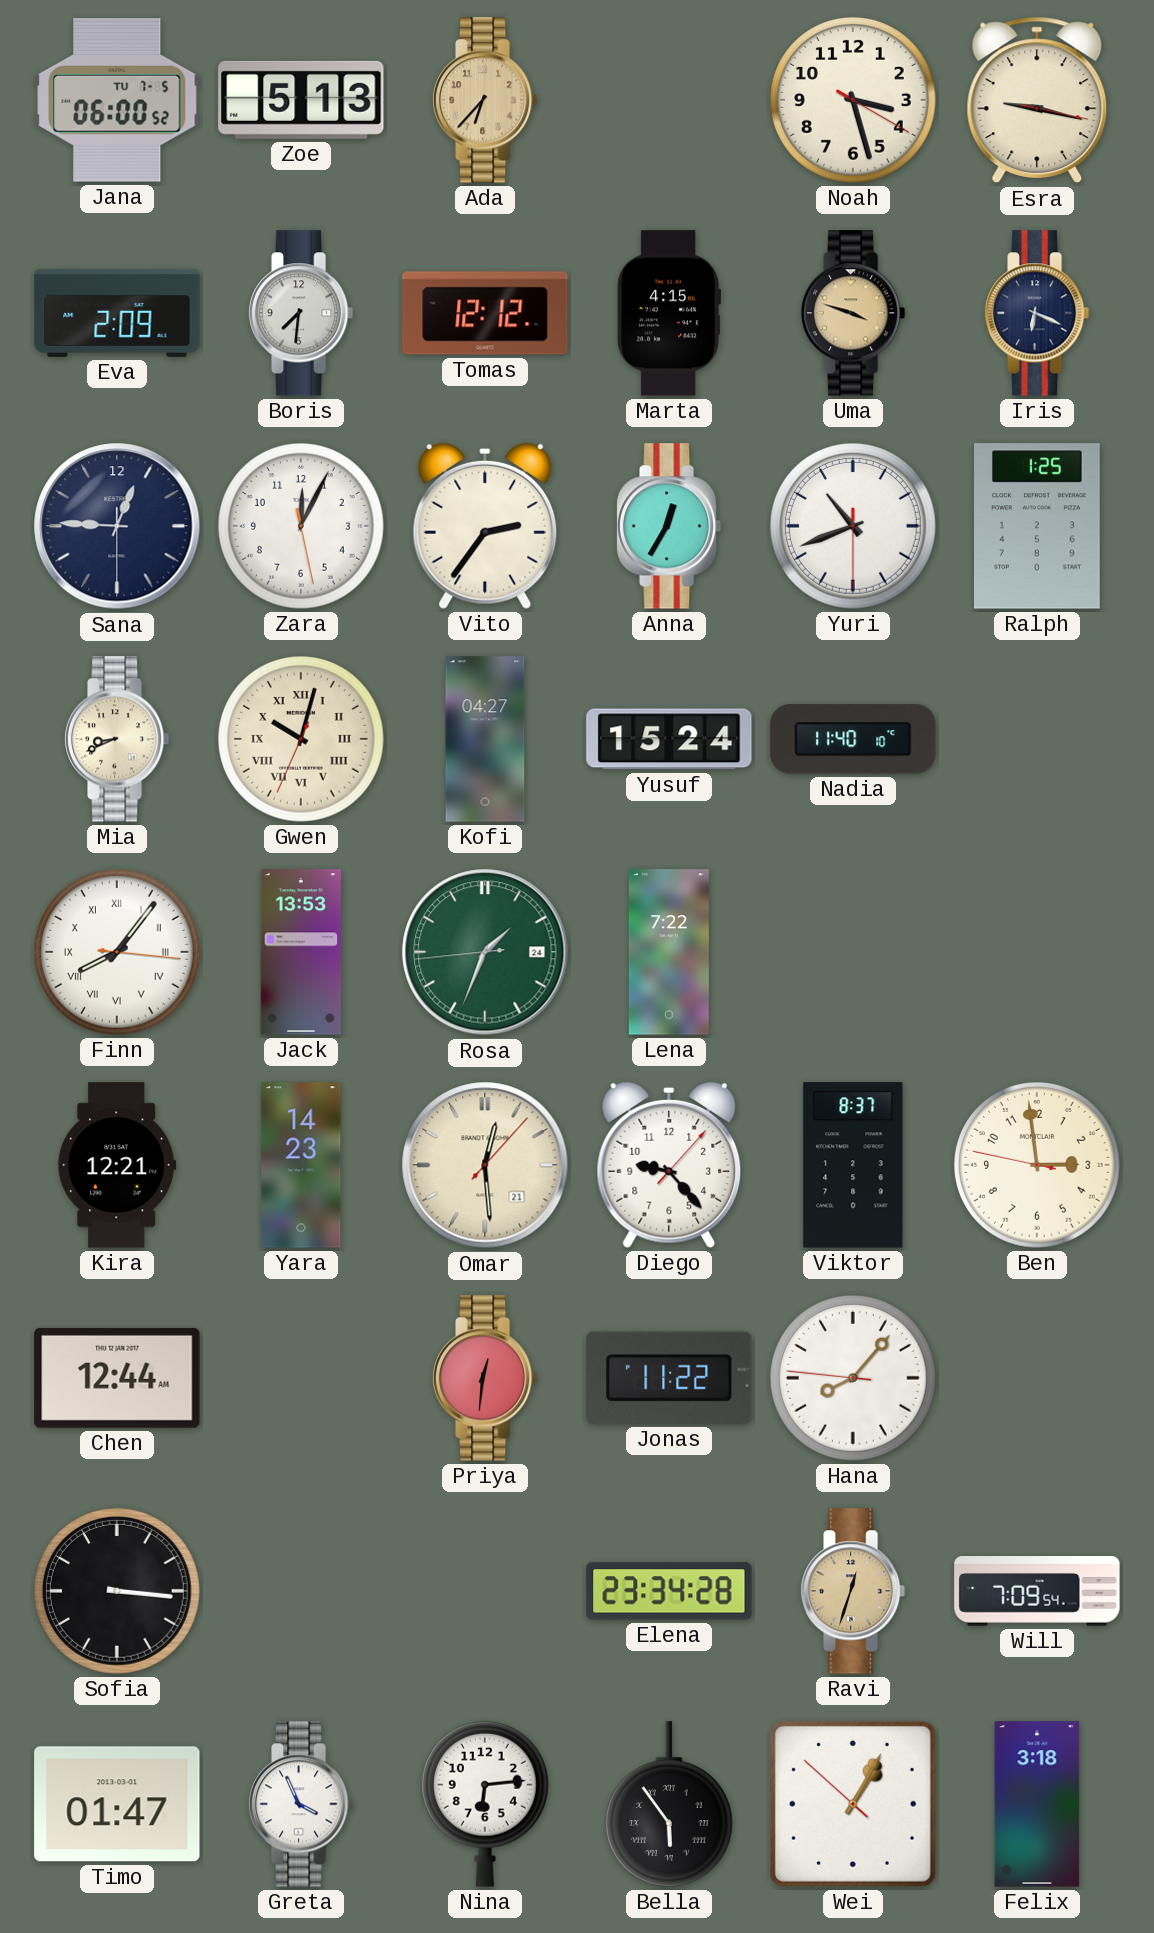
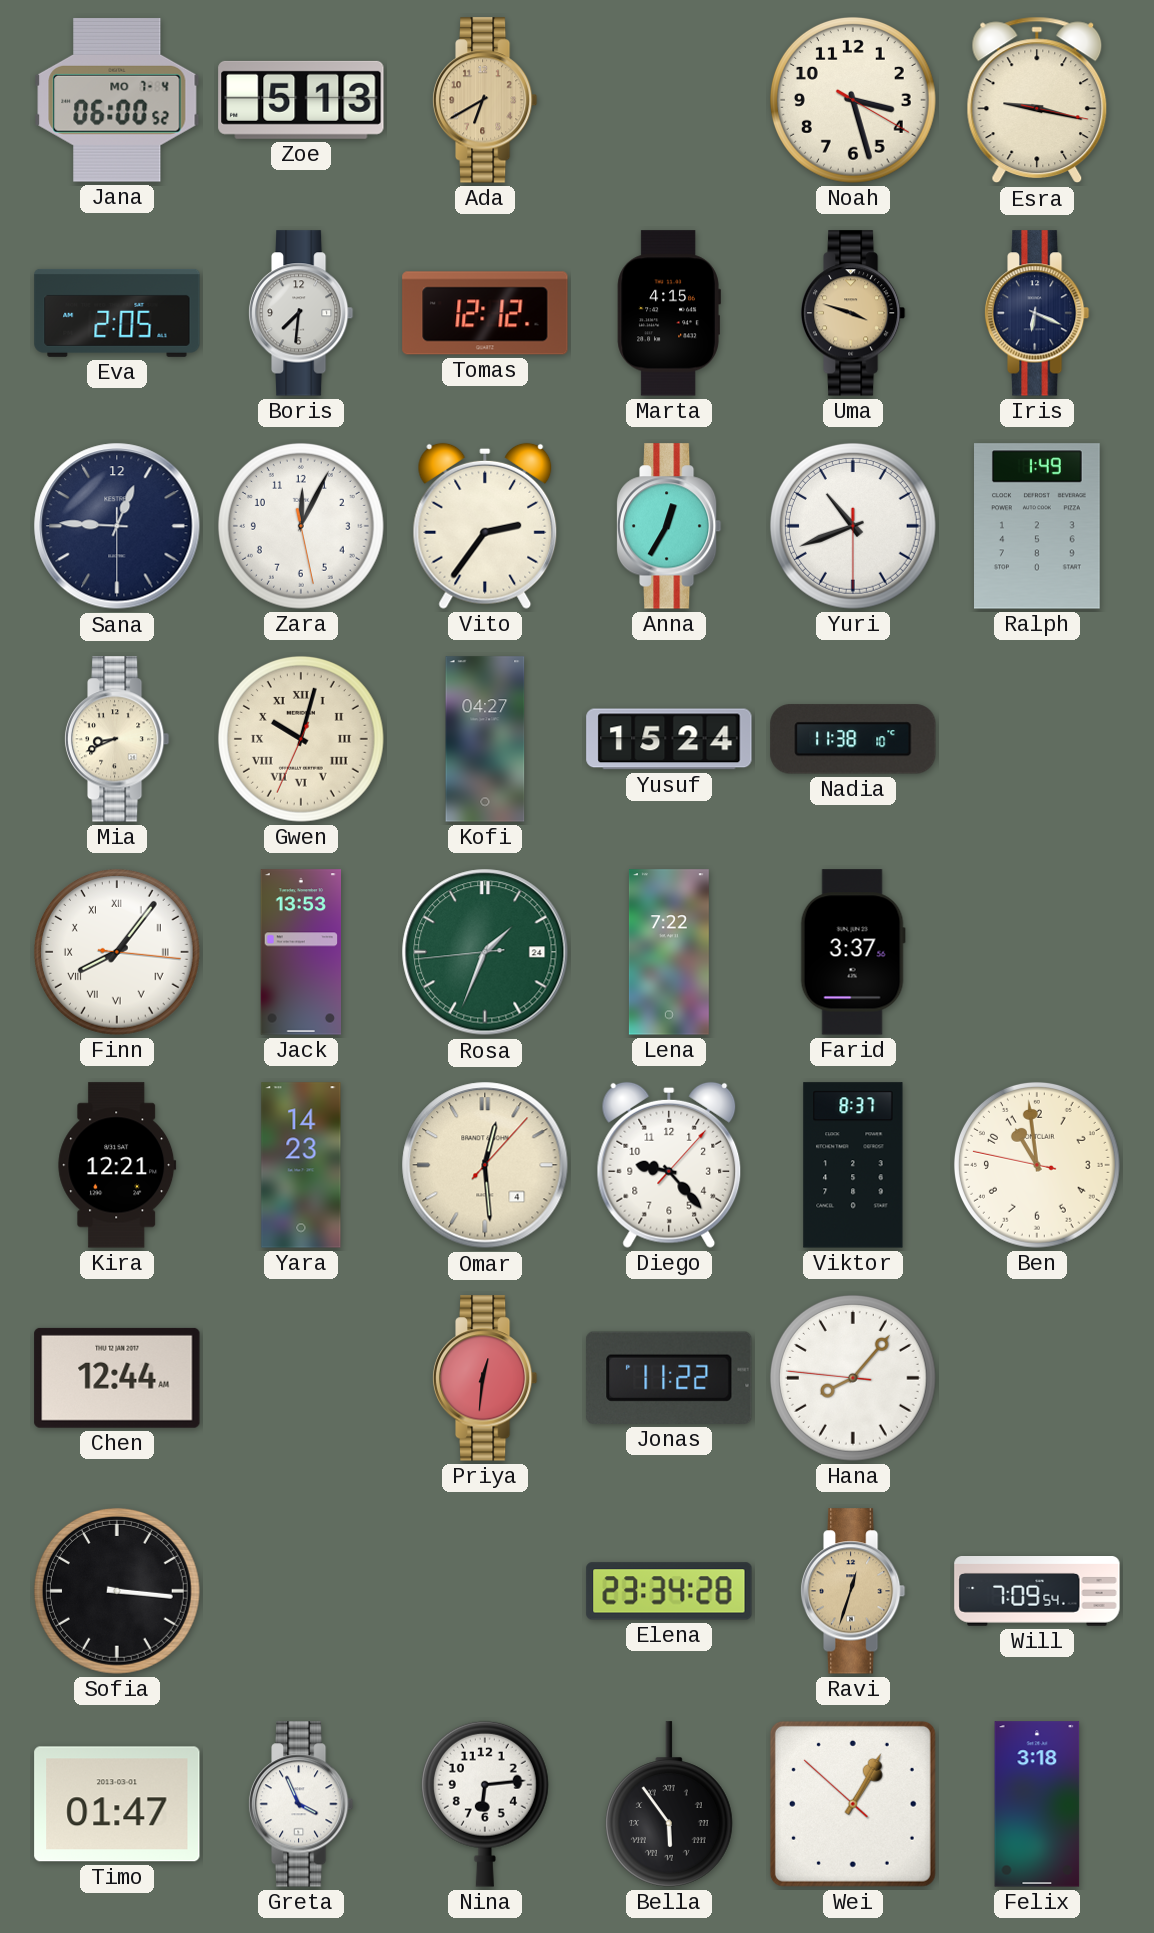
Jana date: TU 7-5 -> MO 7-4
Ada: 6:37 -> 6:40
Eva: 2:09 -> 2:05
Ralph: 1:25 -> 1:49
Nadia: 11:40 -> 11:38
Farid: none -> 3:37
Omar date: 21 -> 4
Ben: 2:58 -> 10:58
